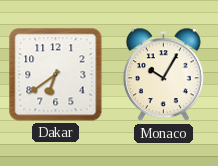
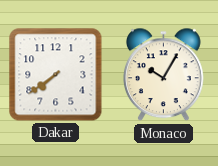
Dakar: 6:39 -> 7:39
